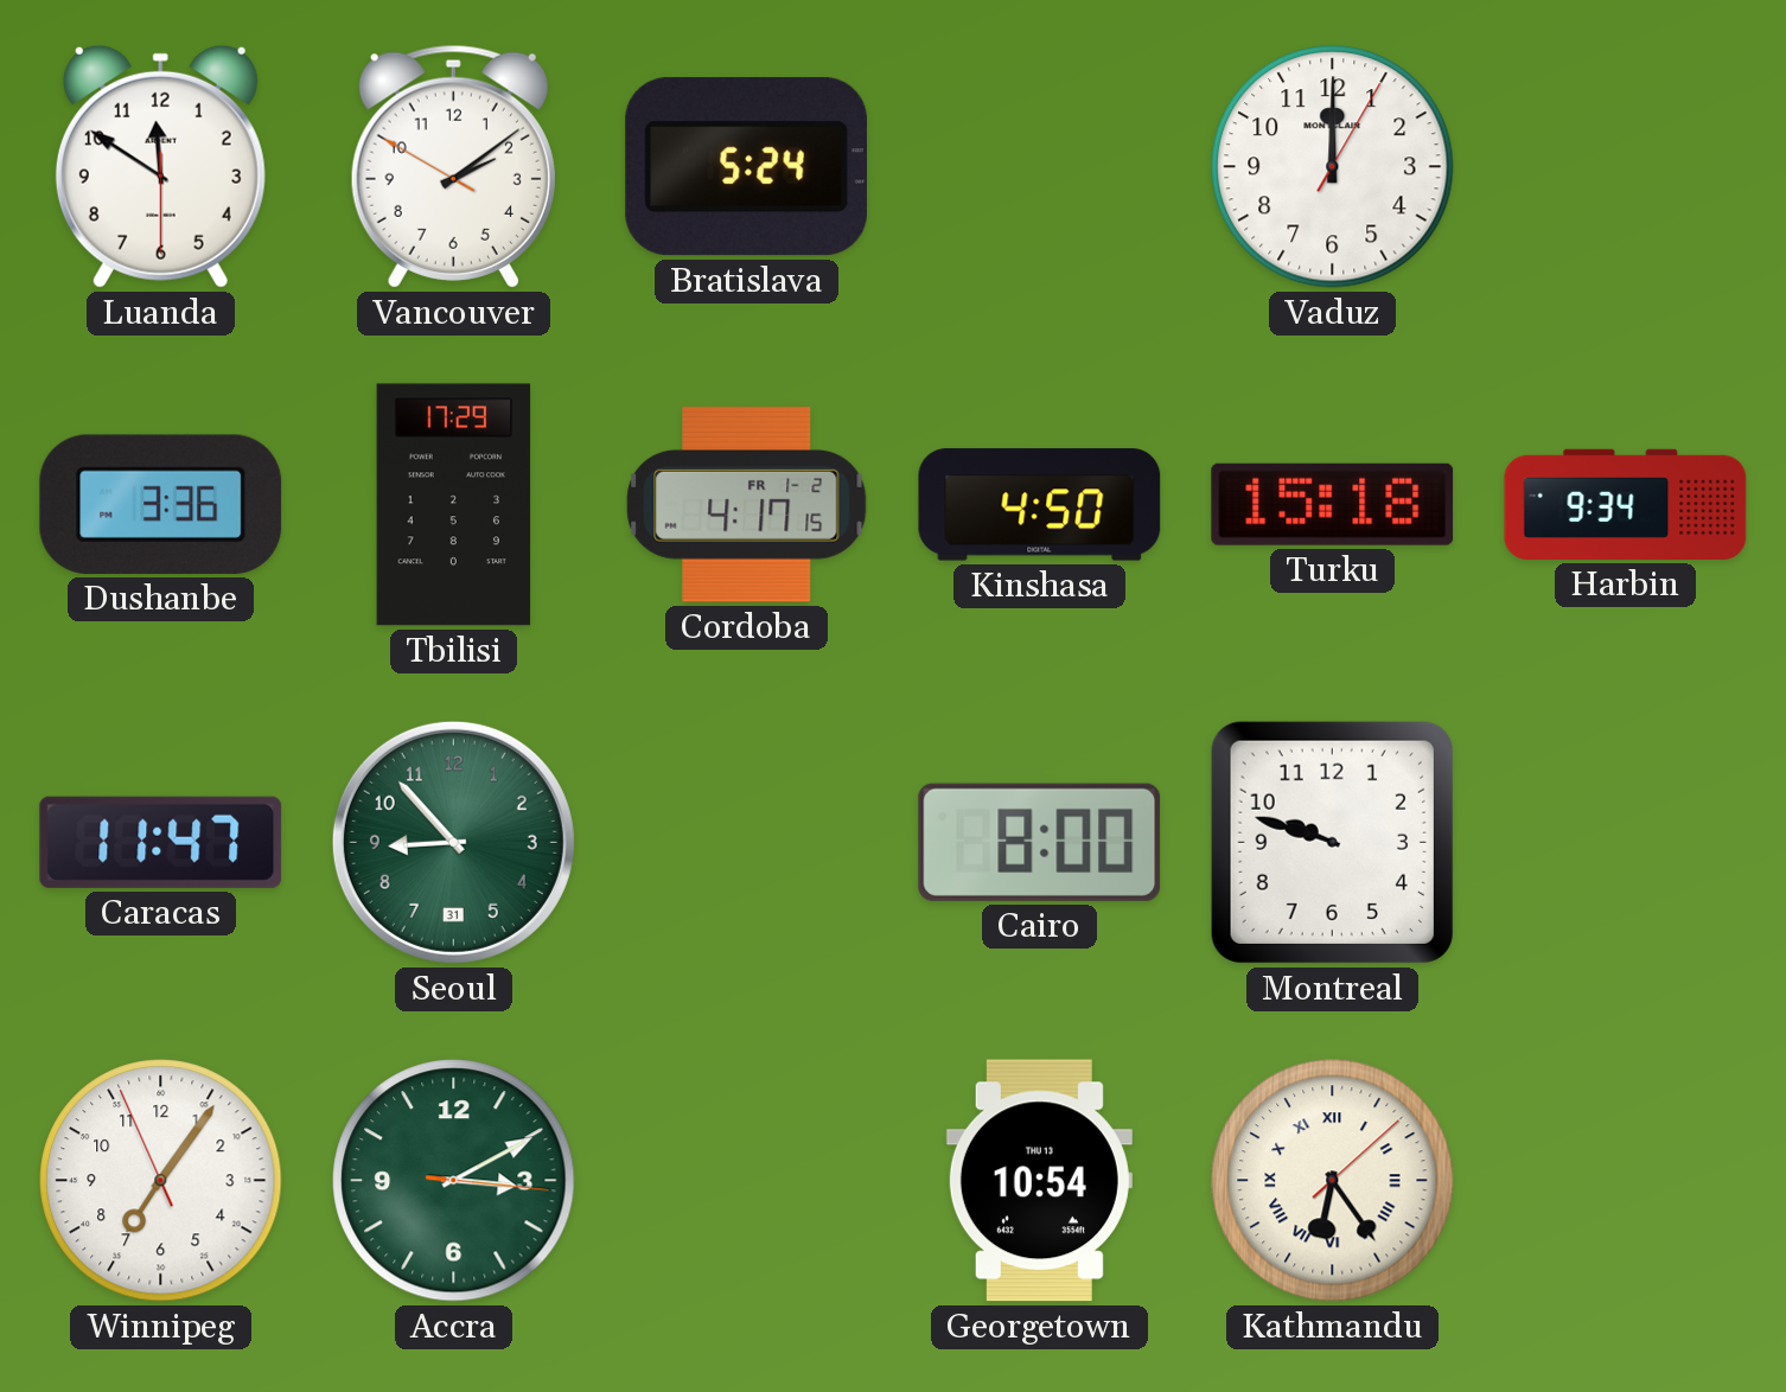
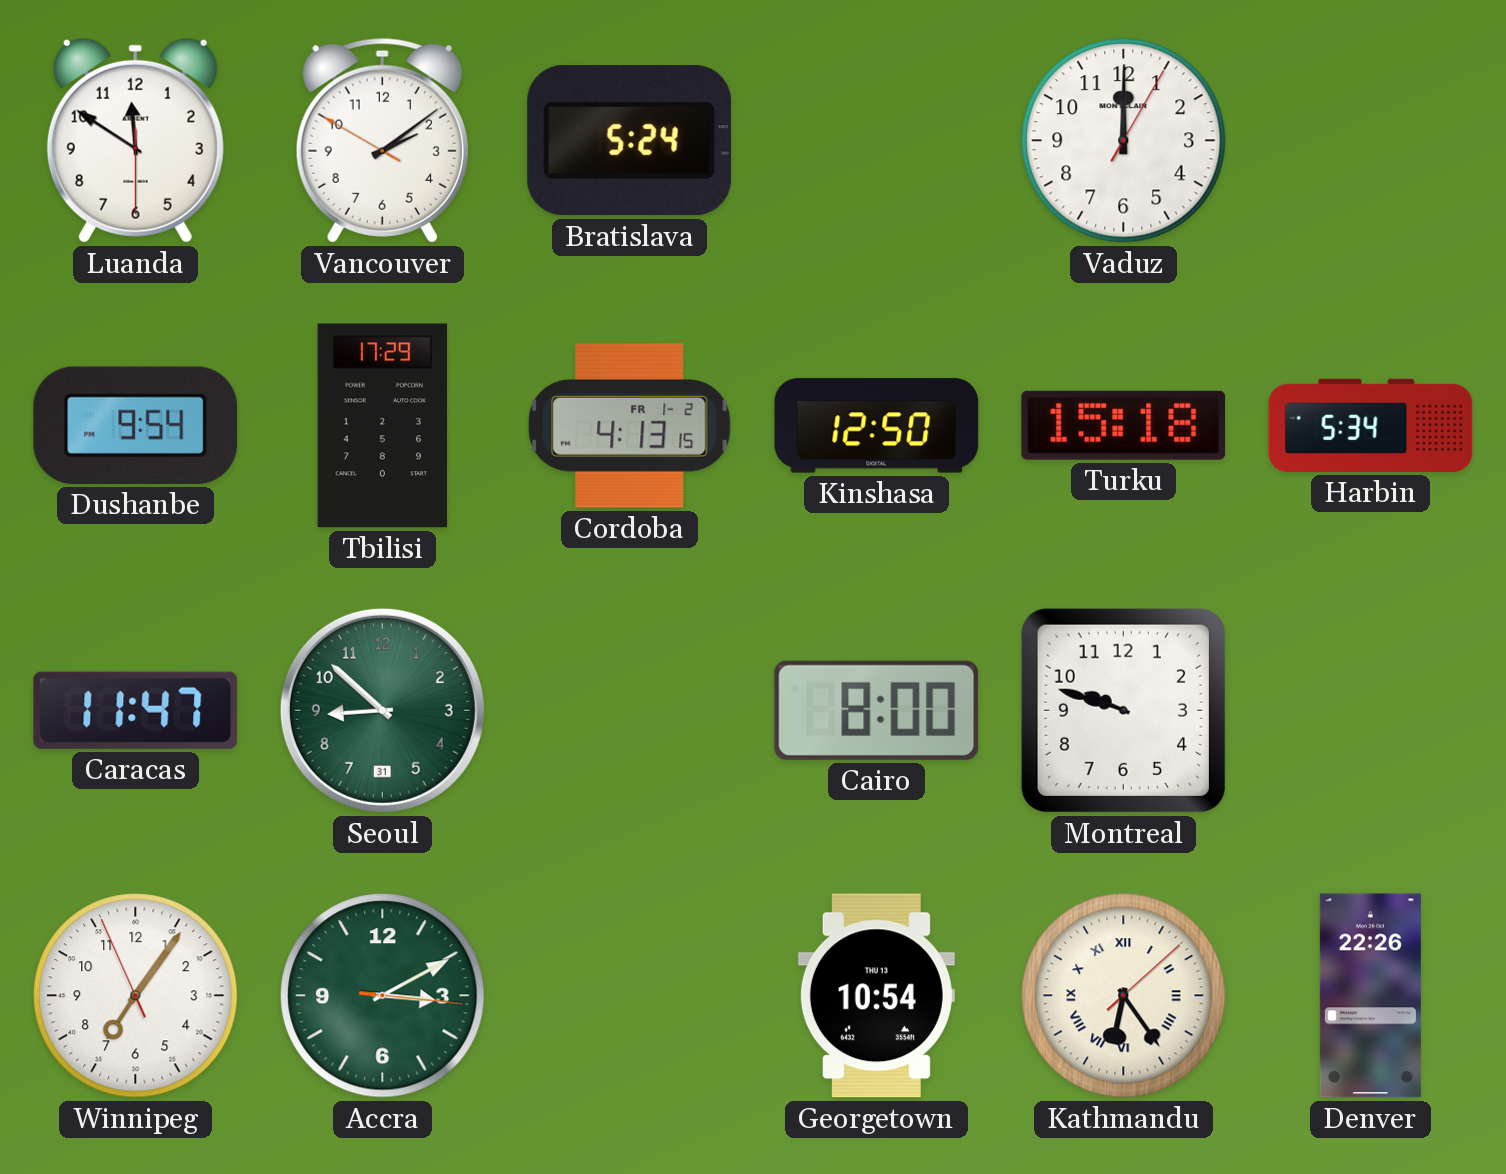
Dushanbe: 3:36 -> 9:54
Cordoba: 4:17 -> 4:13
Kinshasa: 4:50 -> 12:50
Harbin: 9:34 -> 5:34
Seoul: 8:53 -> 8:52
Denver: none -> 22:26
